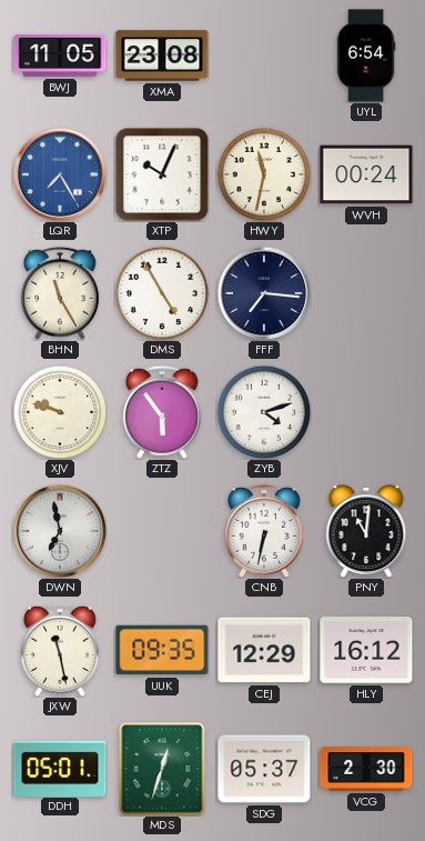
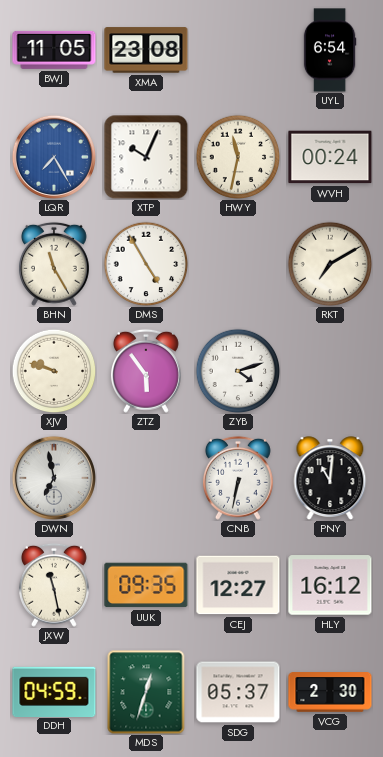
FFF: 7:16 -> none
RKT: none -> 7:10
CEJ: 12:29 -> 12:27
DDH: 05:01 -> 04:59
